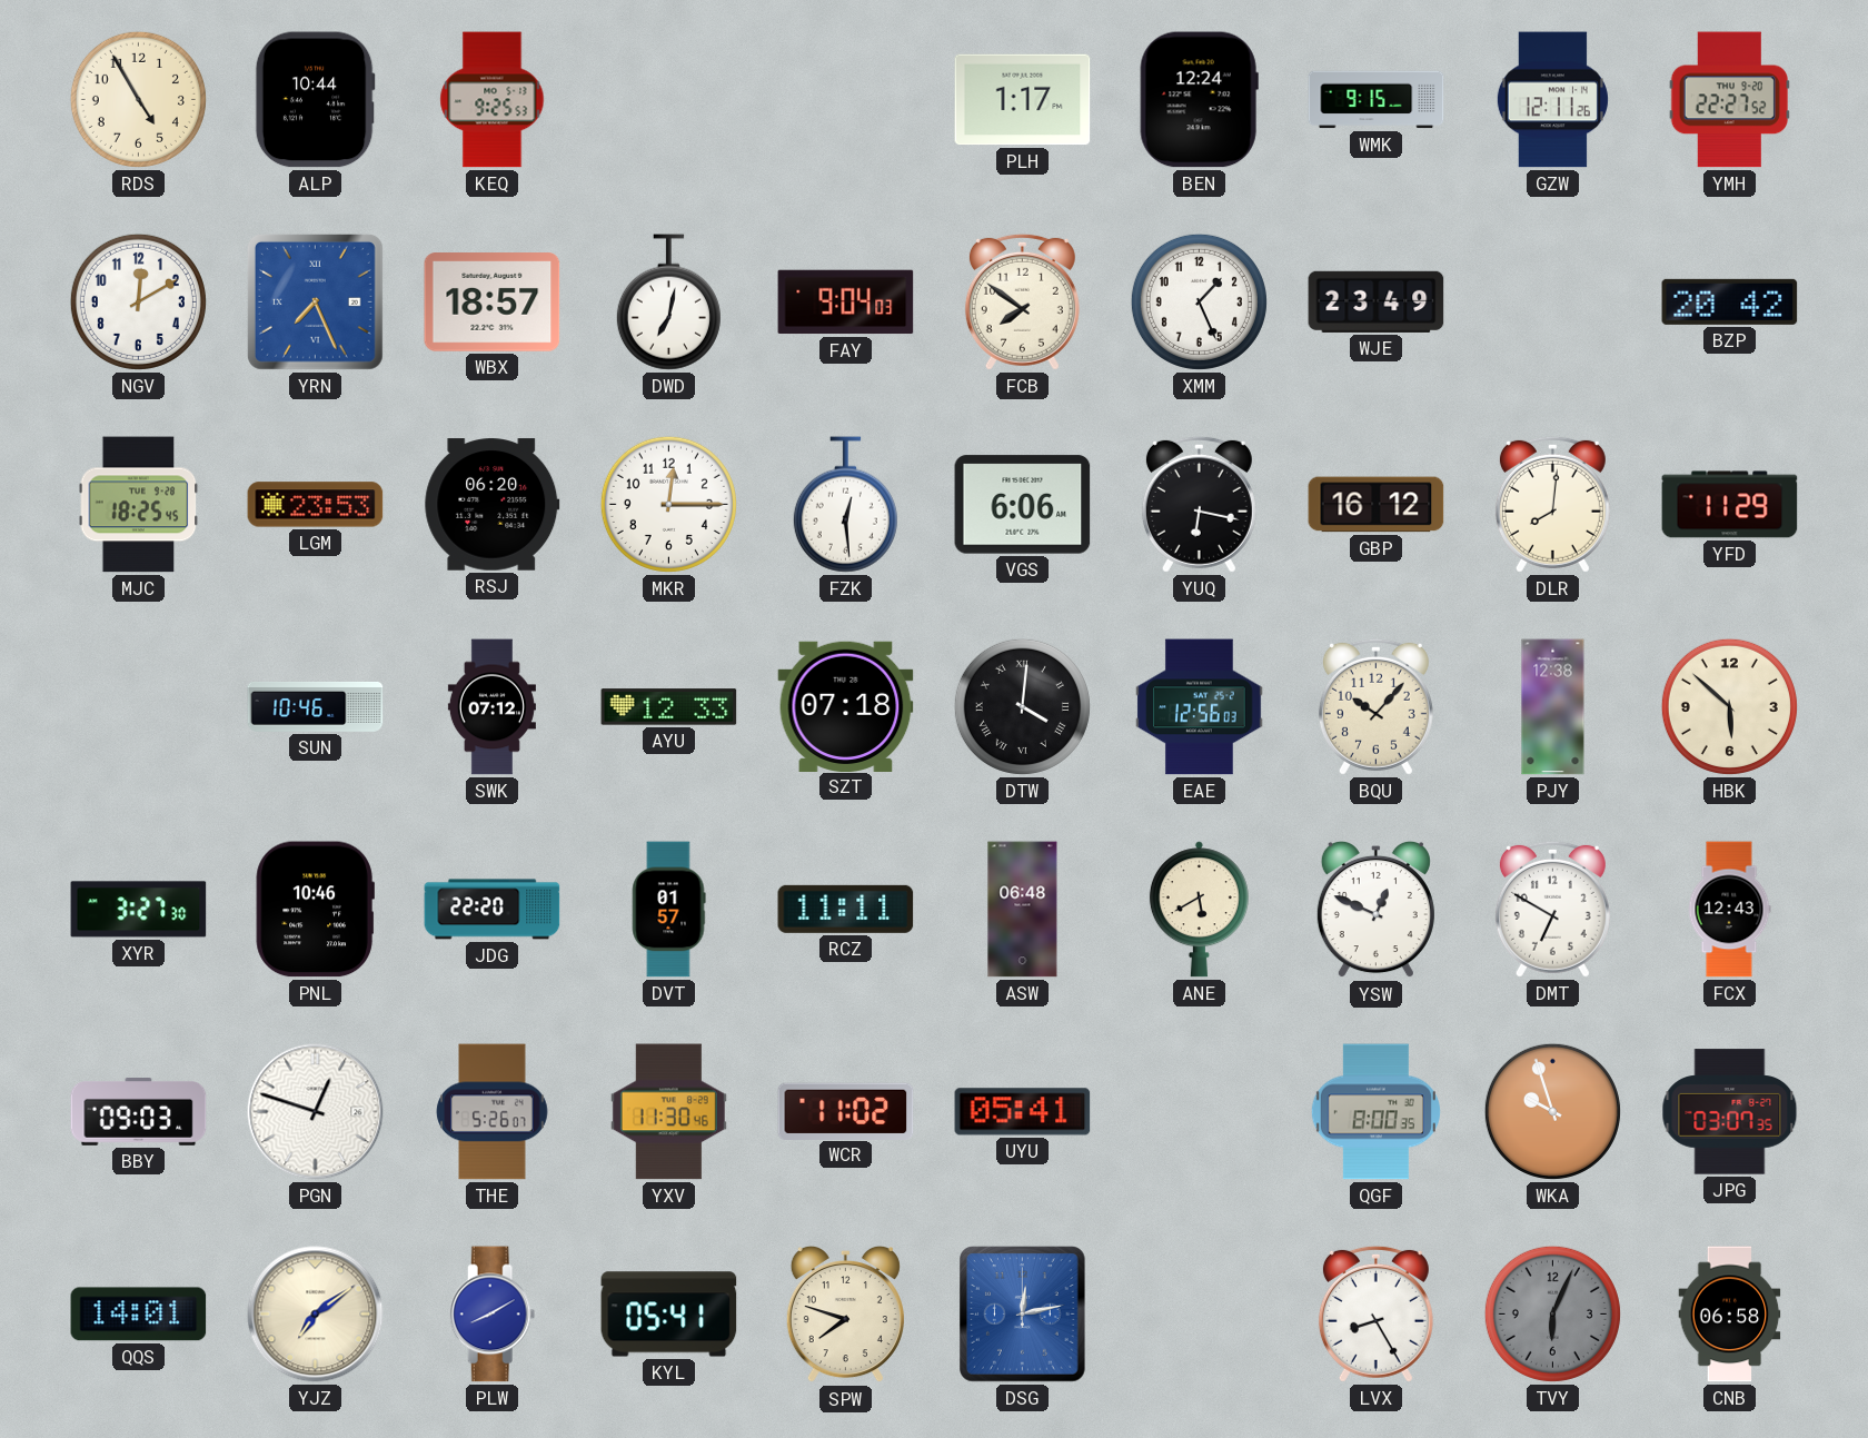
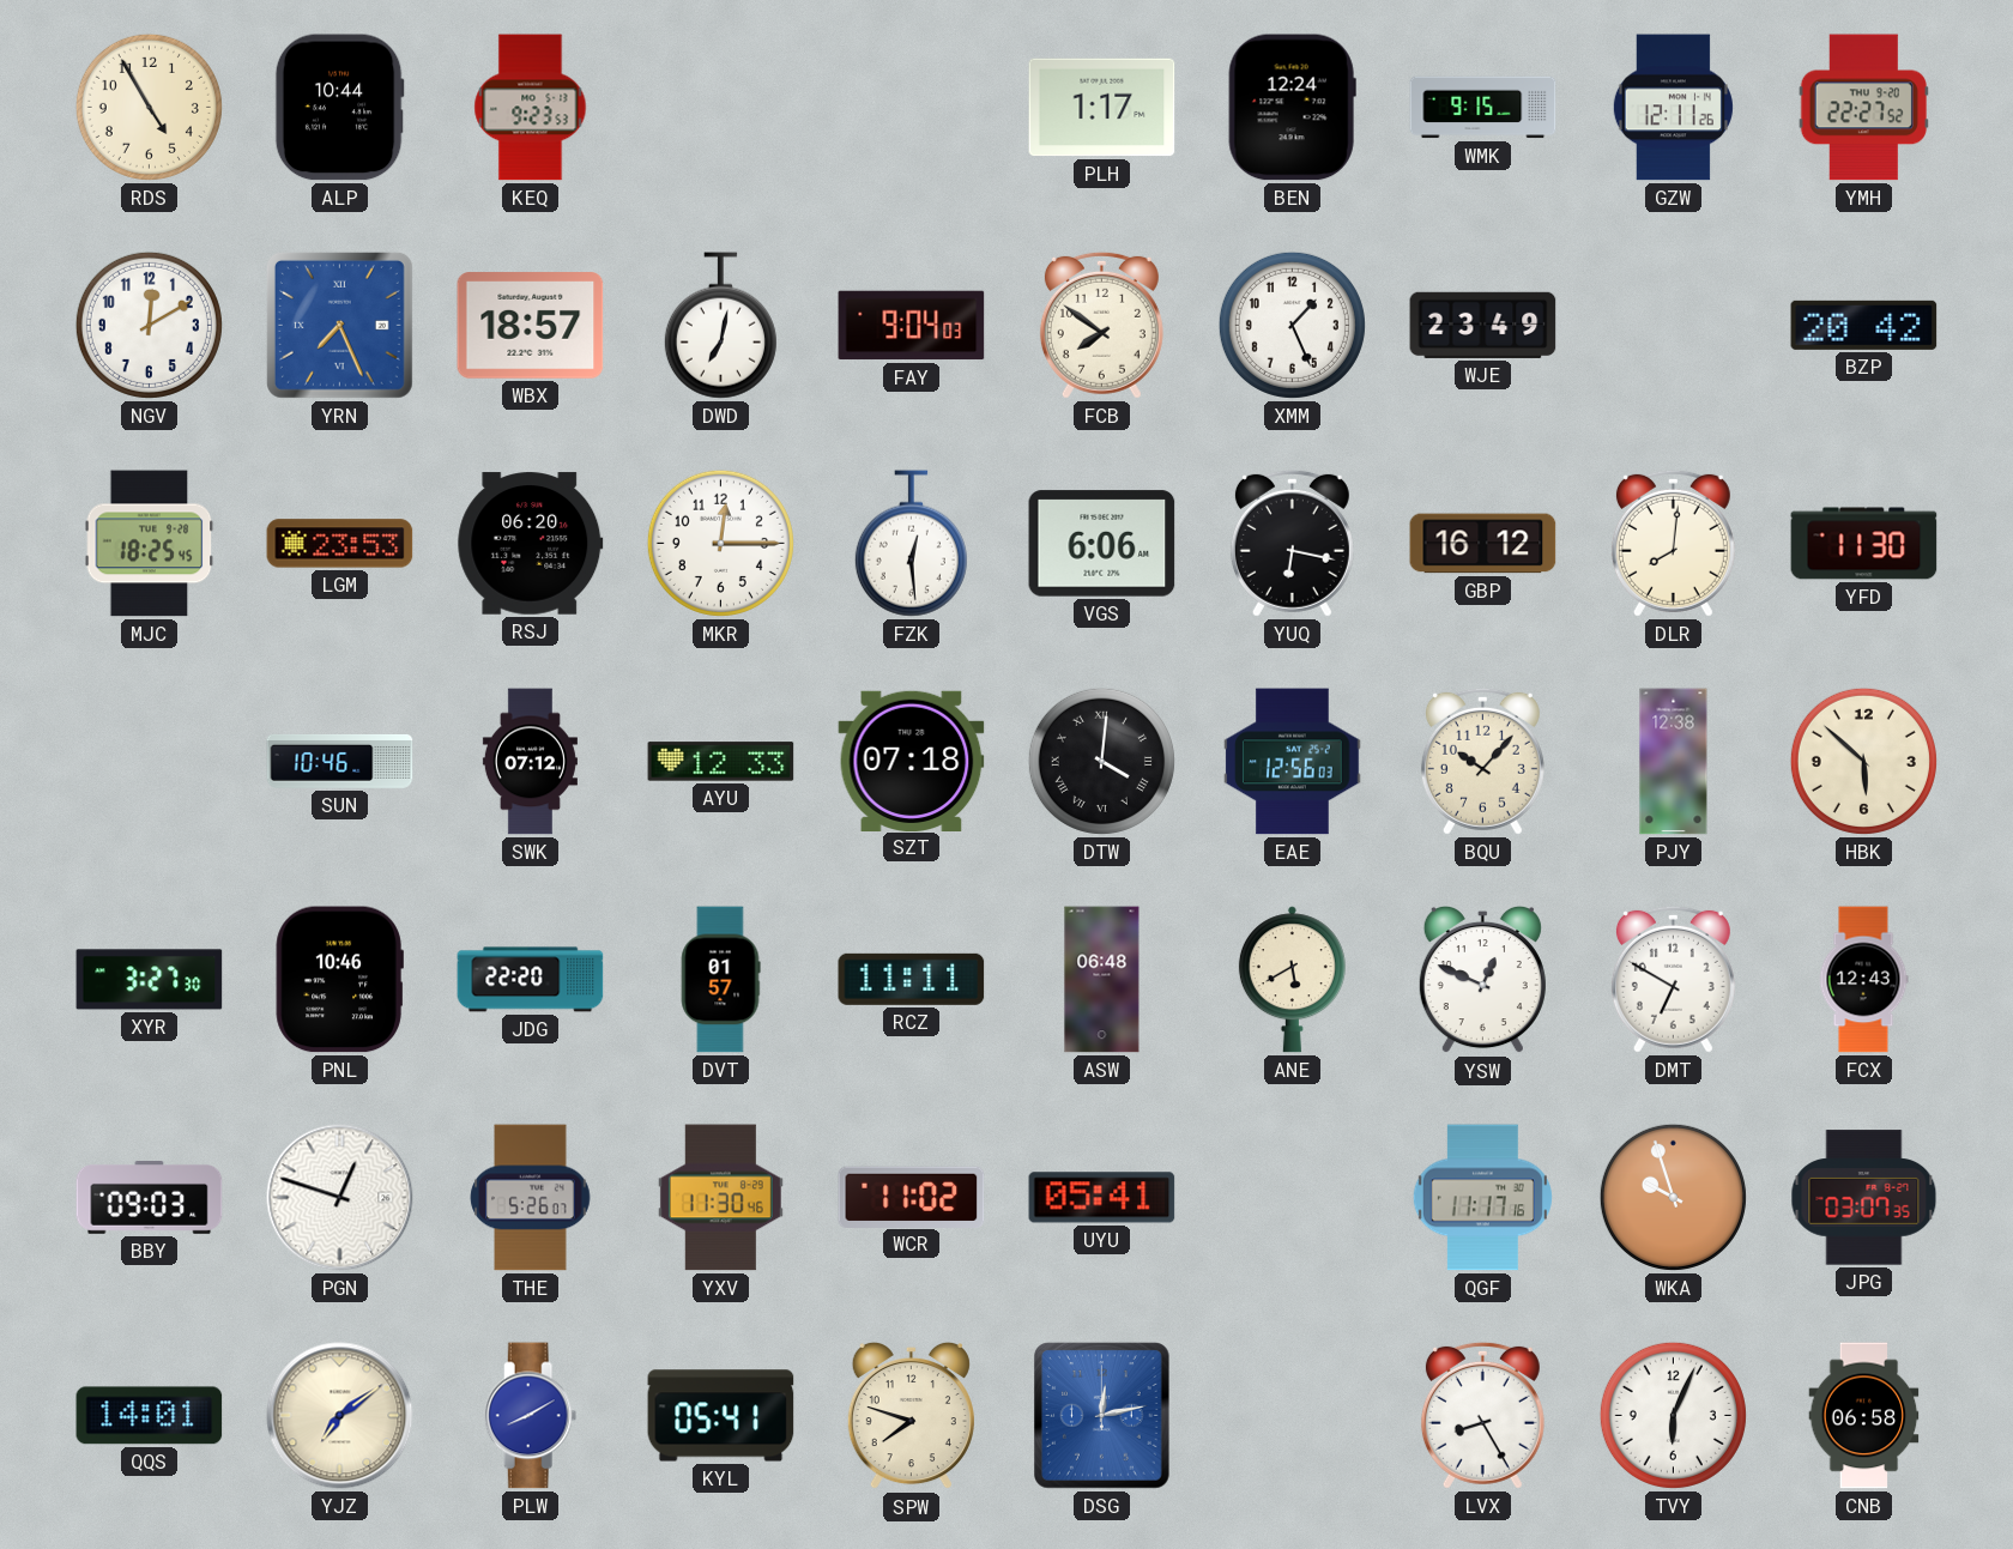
KEQ: 9:25 -> 9:23
YFD: 11:29 -> 11:30
QGF: 8:00 -> 11:17
TVY dial: grey -> white
